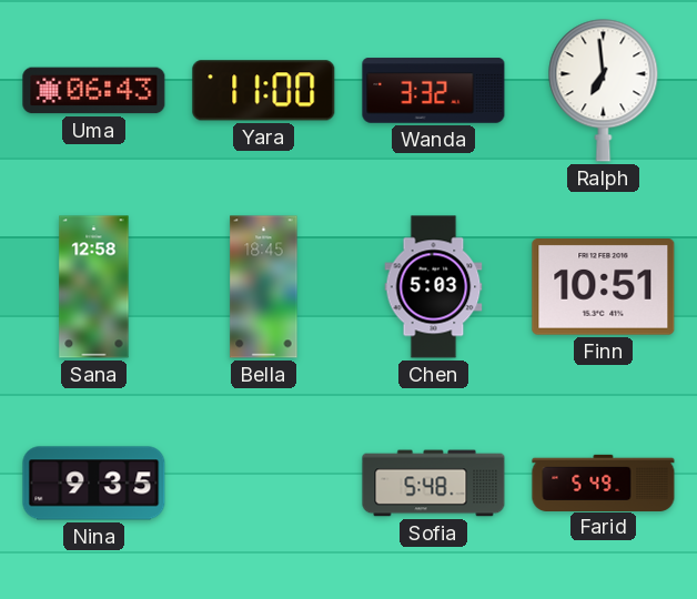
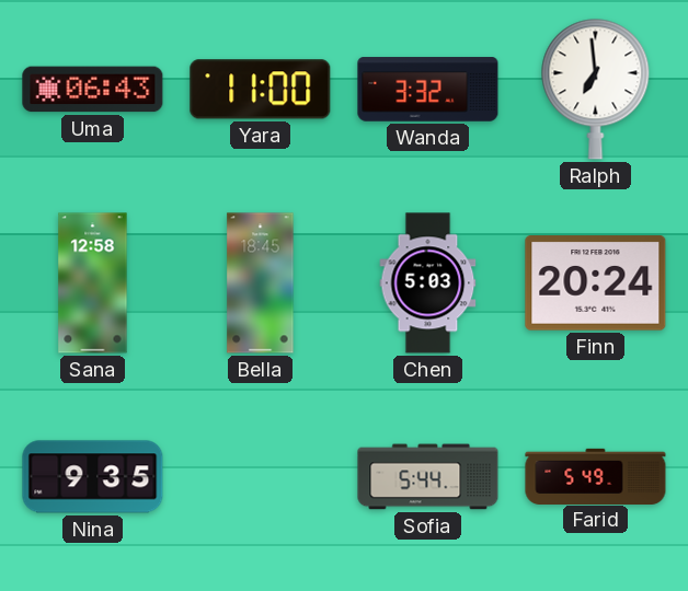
Finn: 10:51 -> 20:24
Sofia: 5:48 -> 5:44
